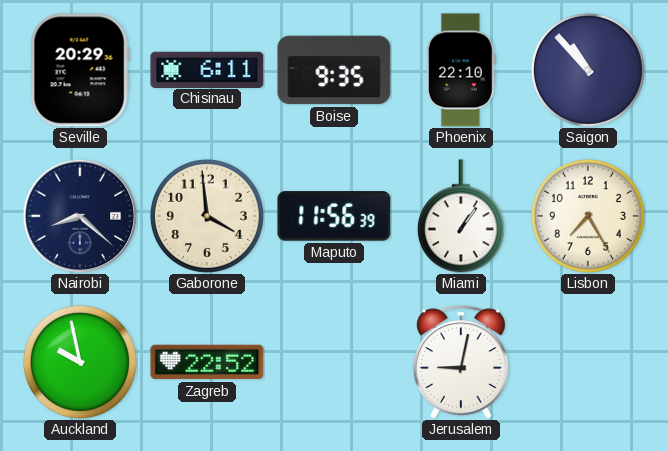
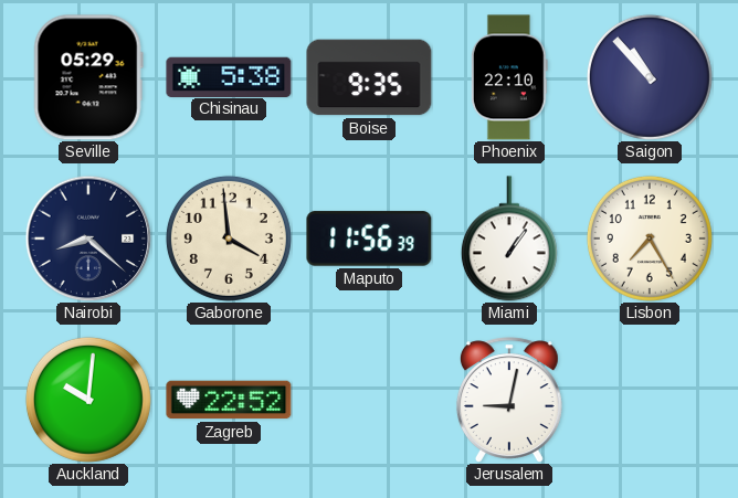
Seville: 20:29 -> 05:29
Chisinau: 6:11 -> 5:38
Auckland: 9:58 -> 10:01
